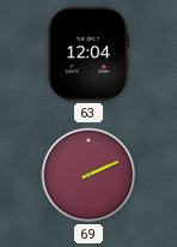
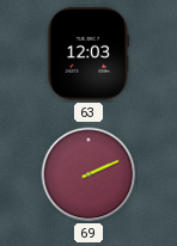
63: 12:04 -> 12:03
